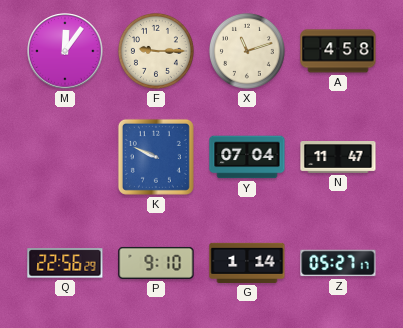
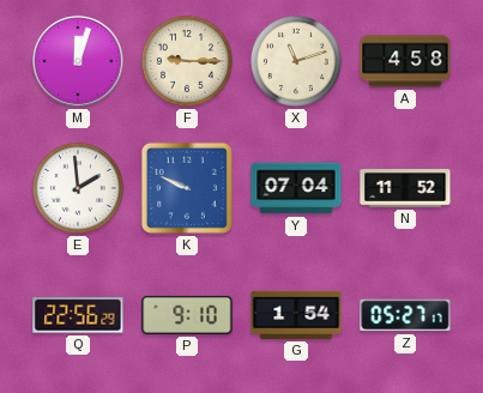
M: 12:06 -> 12:03
E: none -> 1:59
N: 11:47 -> 11:52
G: 1:14 -> 1:54
